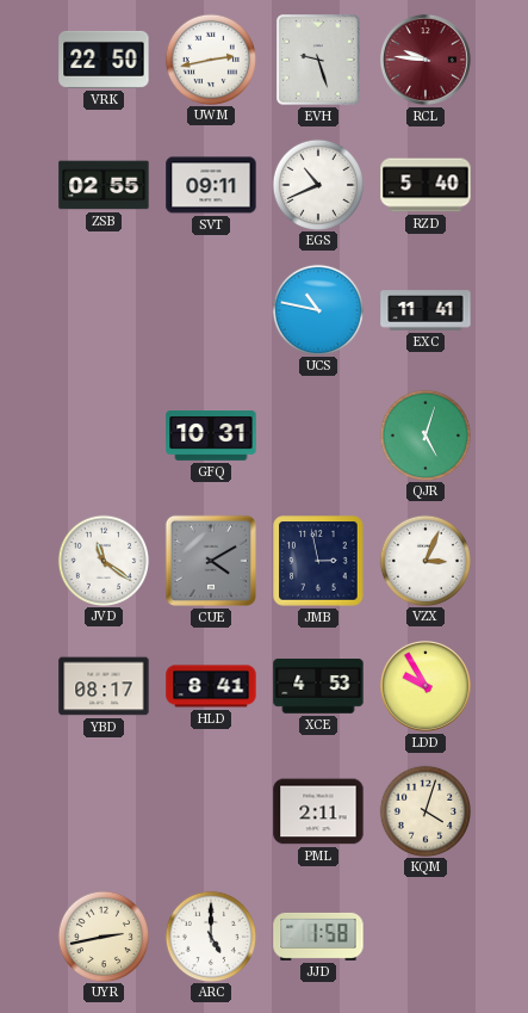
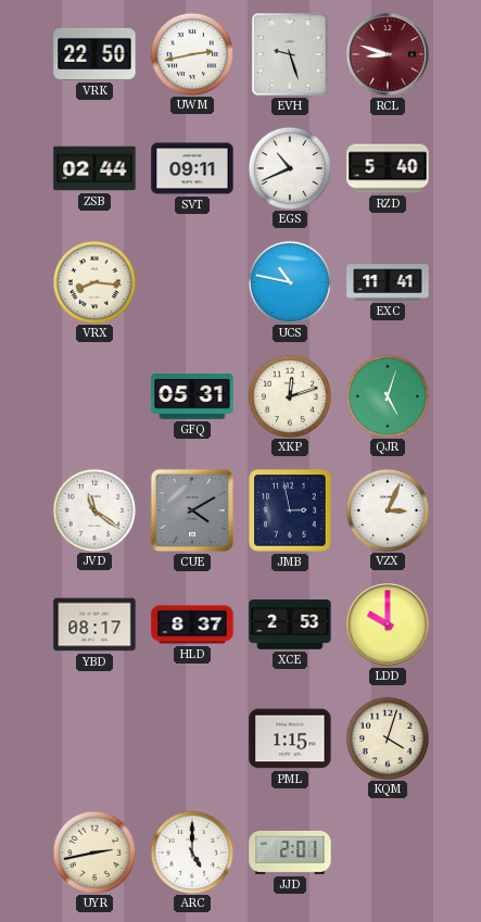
RCL: 9:46 -> 8:48
ZSB: 02:55 -> 02:44
VRX: none -> 8:16
GFQ: 10:31 -> 05:31
XKP: none -> 12:12
HLD: 8:41 -> 8:37
XCE: 4:53 -> 2:53
LDD: 9:55 -> 10:00
PML: 2:11 -> 1:15
JJD: 1:58 -> 2:01
